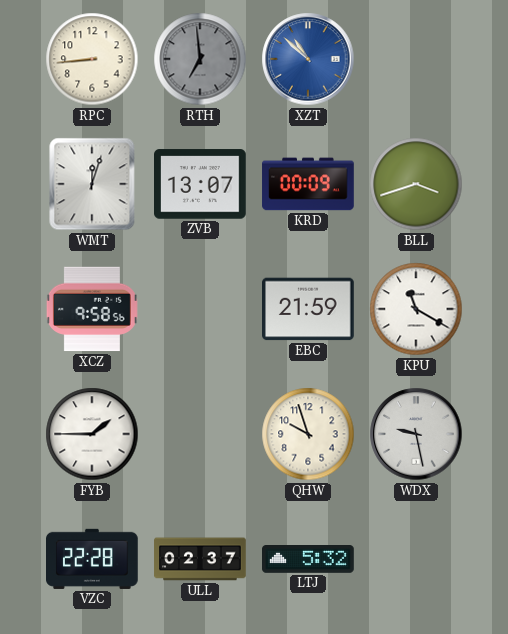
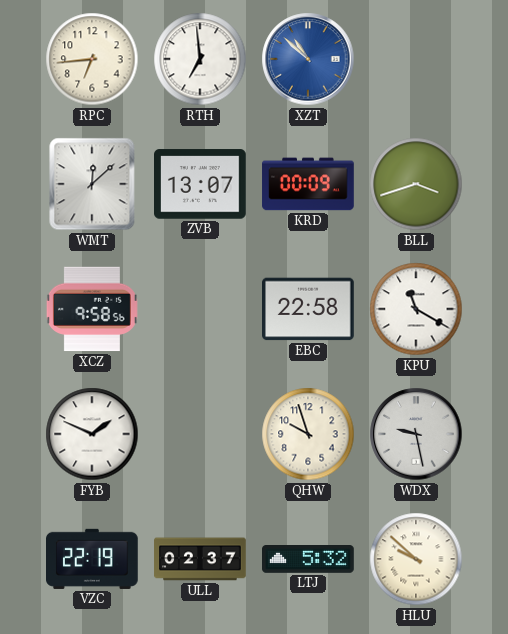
RPC: 8:44 -> 6:44
RTH dial: grey -> white
WMT: 12:03 -> 12:08
EBC: 21:59 -> 22:58
FYB: 1:45 -> 1:49
VZC: 22:28 -> 22:19
HLU: none -> 9:52
